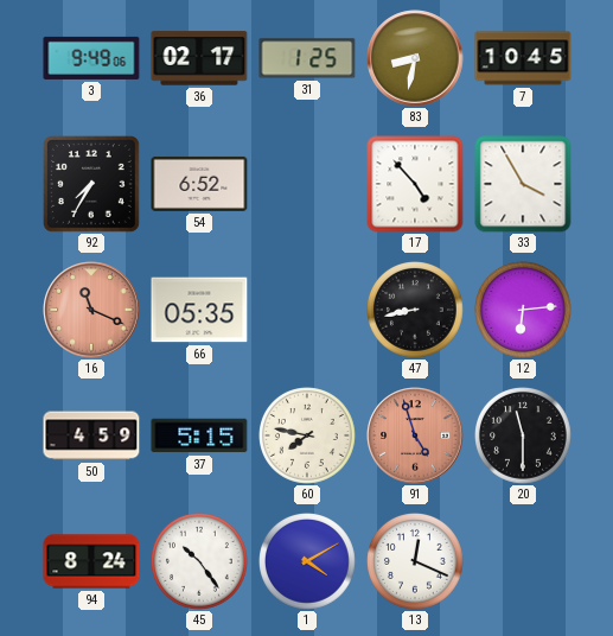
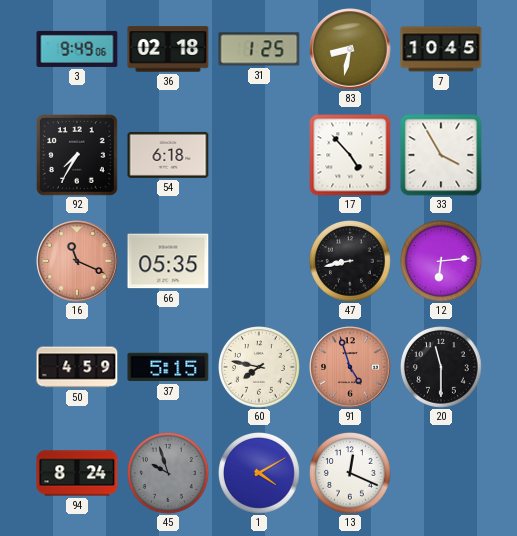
36: 02:17 -> 02:18
54: 6:52 -> 6:18
45: 10:24 -> 9:57
45 dial: white -> grey
